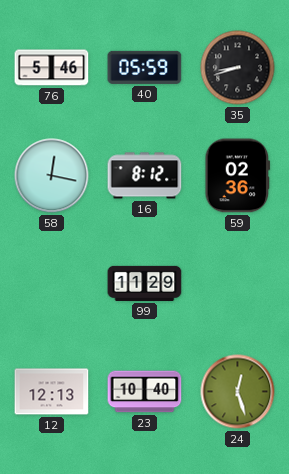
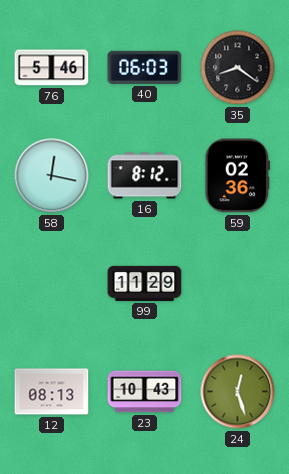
40: 05:59 -> 06:03
35: 8:42 -> 8:21
12: 12:13 -> 08:13
23: 10:40 -> 10:43
